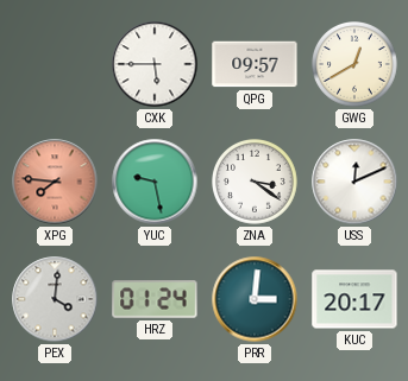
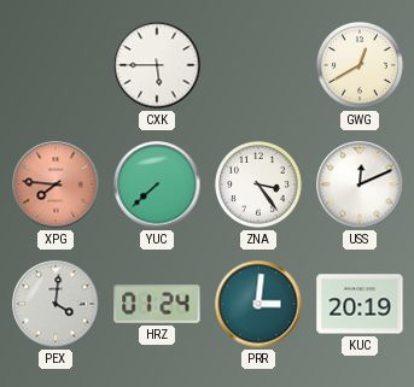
QPG: 09:57 -> none
YUC: 9:28 -> 7:38
ZNA: 3:21 -> 3:24
KUC: 20:17 -> 20:19
